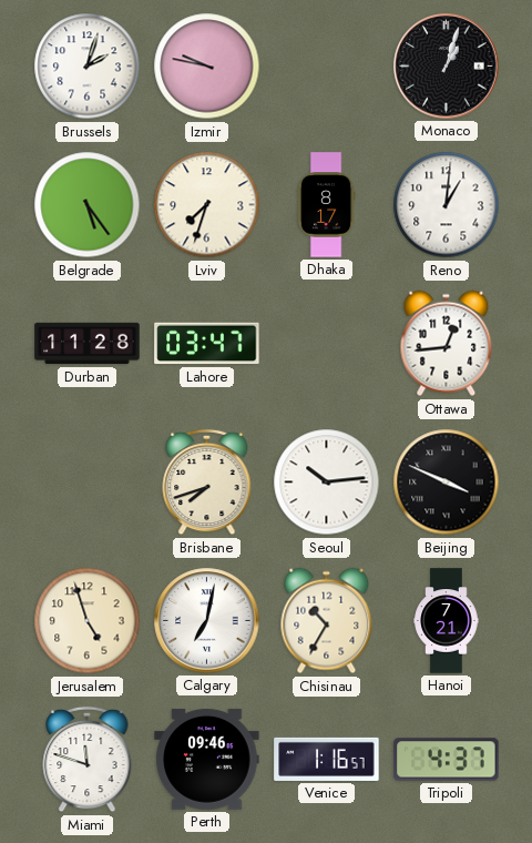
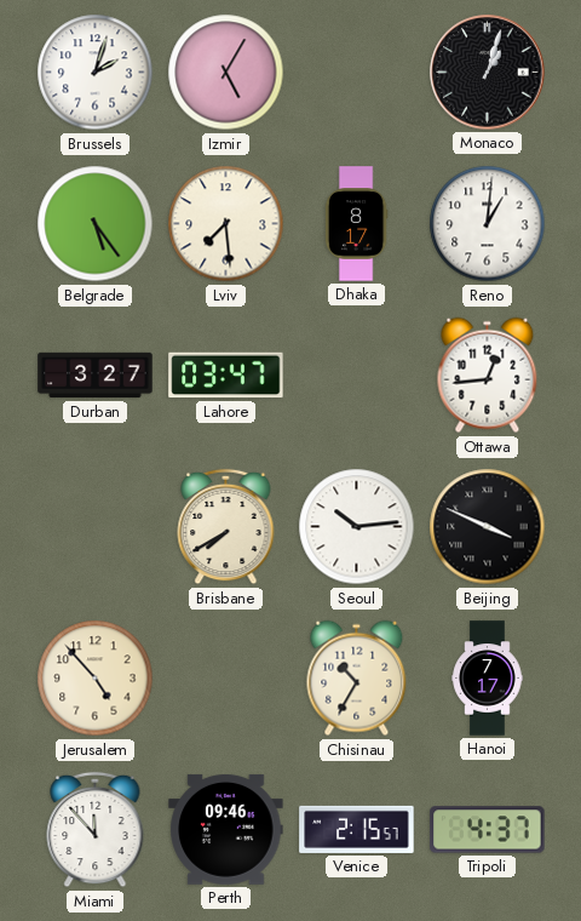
Izmir: 9:47 -> 5:05
Lviv: 7:33 -> 7:29
Durban: 11:28 -> 3:27
Brisbane: 7:42 -> 7:40
Jerusalem: 4:57 -> 4:53
Calgary: 7:02 -> none
Hanoi: 7:21 -> 7:17
Miami: 11:48 -> 11:53
Venice: 1:16 -> 2:15
